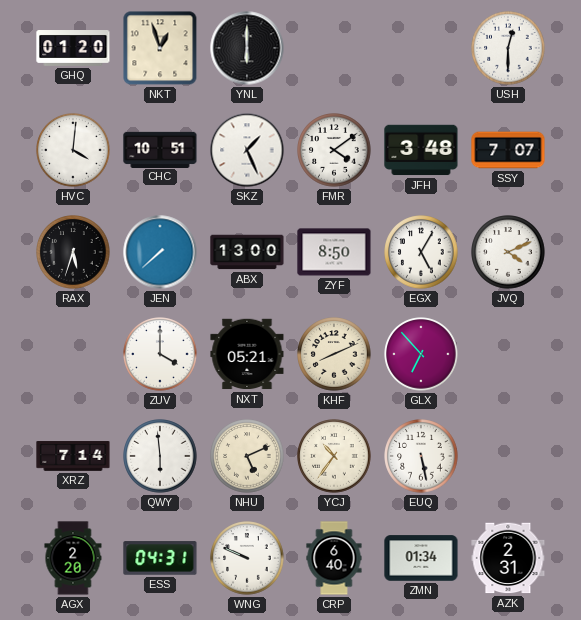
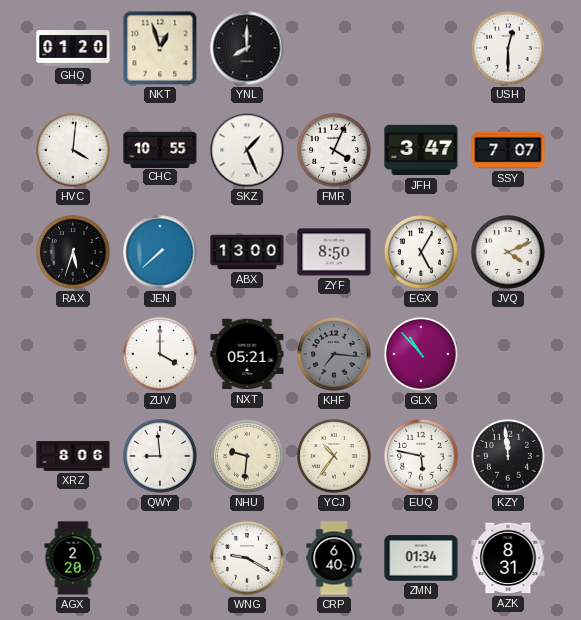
YNL: 6:00 -> 8:00
CHC: 10:51 -> 10:55
FMR: 4:09 -> 4:04
JFH: 3:48 -> 3:47
KHF: 8:11 -> 7:16
KHF dial: cream -> grey
GLX: 6:53 -> 10:53
XRZ: 7:14 -> 8:06
QWY: 5:59 -> 8:59
NHU: 5:11 -> 9:31
EUQ: 5:28 -> 5:47
KZY: none -> 11:59
ESS: 04:31 -> none
WNG: 9:49 -> 9:20
AZK: 2:31 -> 8:31
